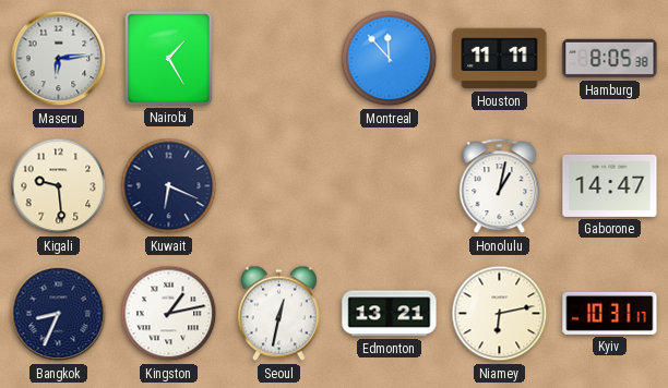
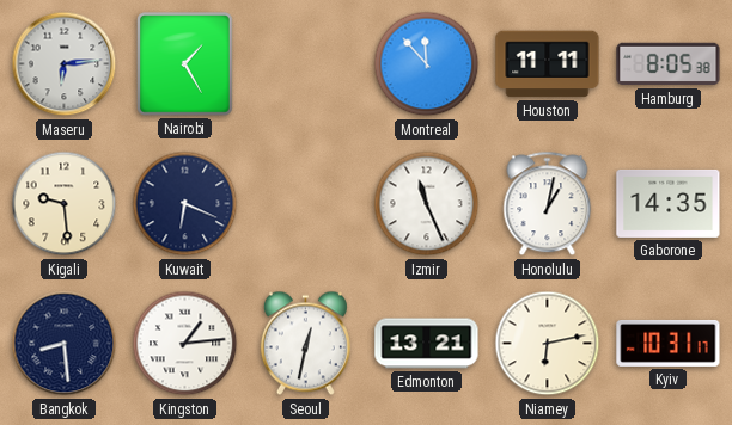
Izmir: none -> 11:26
Gaborone: 14:47 -> 14:35
Bangkok: 8:34 -> 8:29
Kingston: 1:13 -> 1:14
